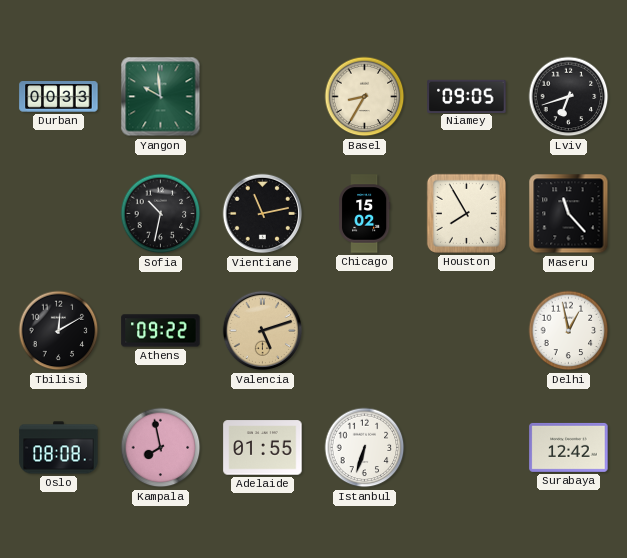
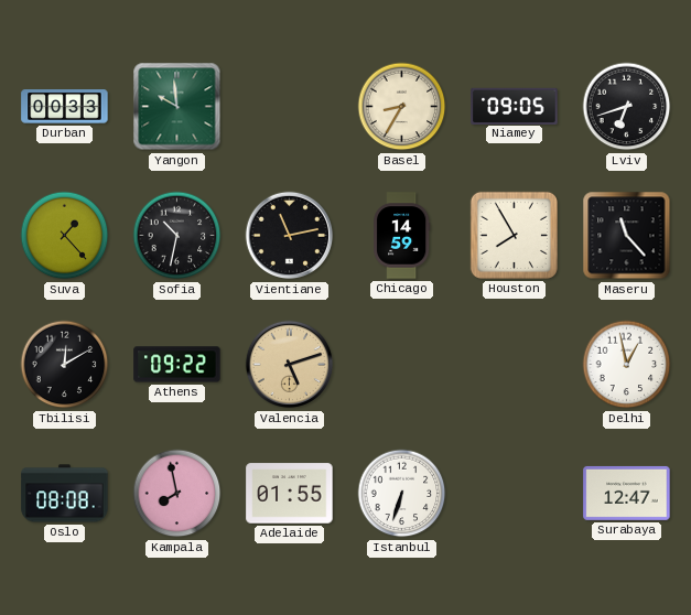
Suva: none -> 1:23
Chicago: 15:02 -> 14:59
Surabaya: 12:42 -> 12:47
